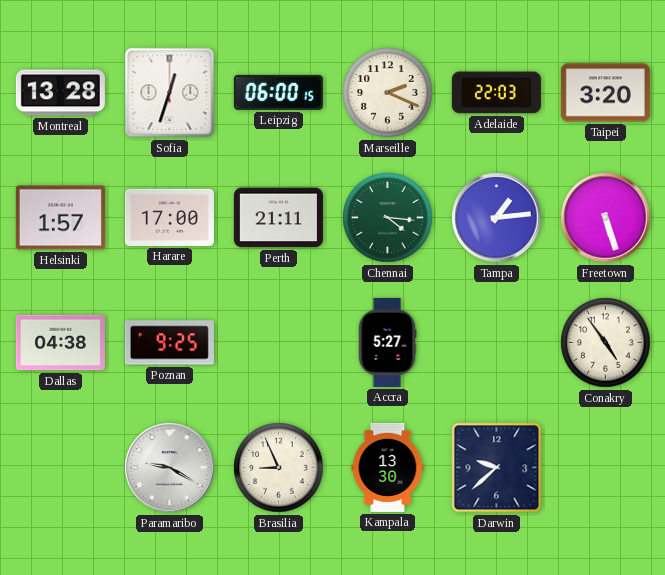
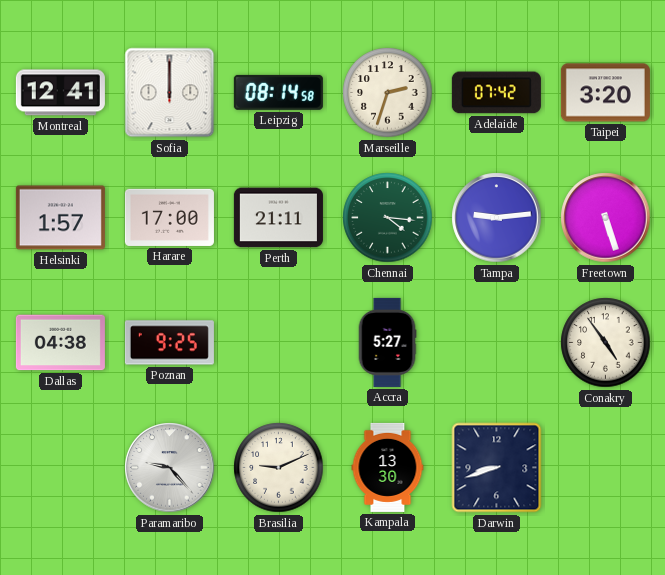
Montreal: 13:28 -> 12:41
Sofia: 12:33 -> 12:00
Leipzig: 06:00 -> 08:14
Marseille: 2:19 -> 2:33
Adelaide: 22:03 -> 07:42
Tampa: 1:14 -> 9:14
Paramaribo: 9:20 -> 9:23
Brasilia: 8:56 -> 9:11
Darwin: 9:38 -> 8:42
